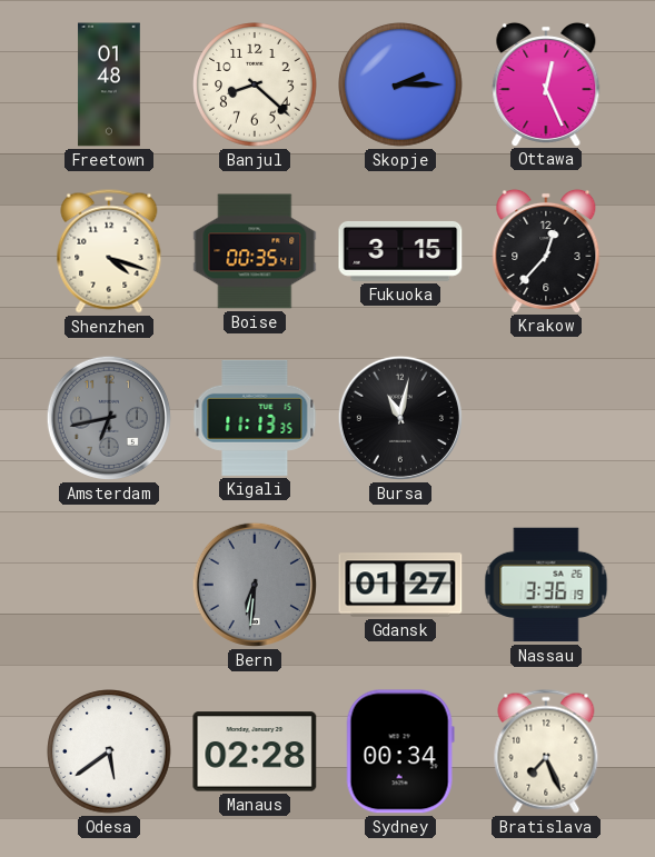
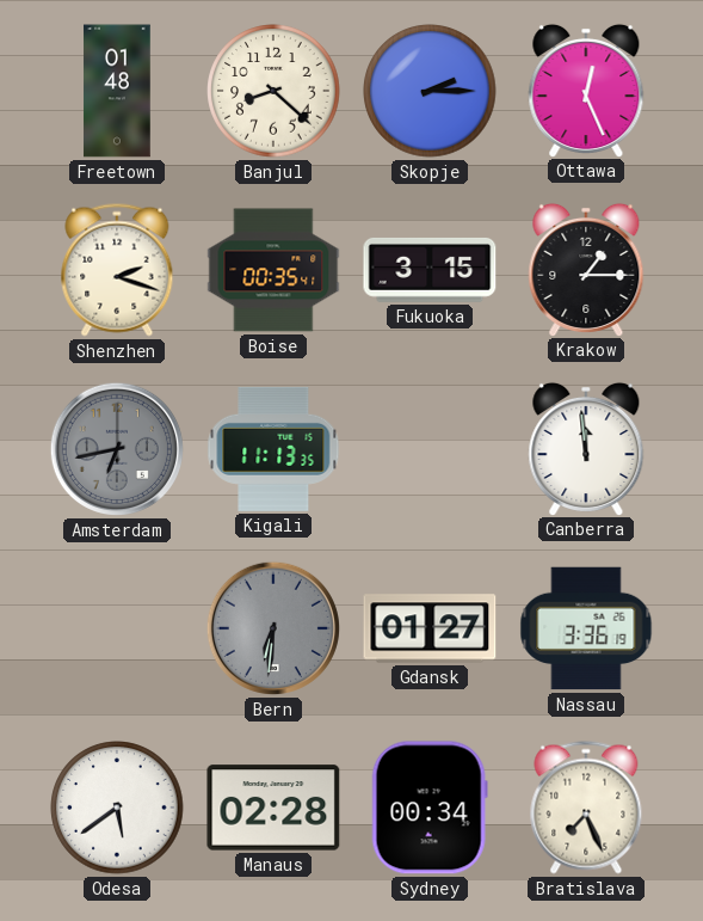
Shenzhen: 4:18 -> 2:18
Krakow: 12:37 -> 1:15
Bursa: 11:02 -> none
Canberra: none -> 11:59
